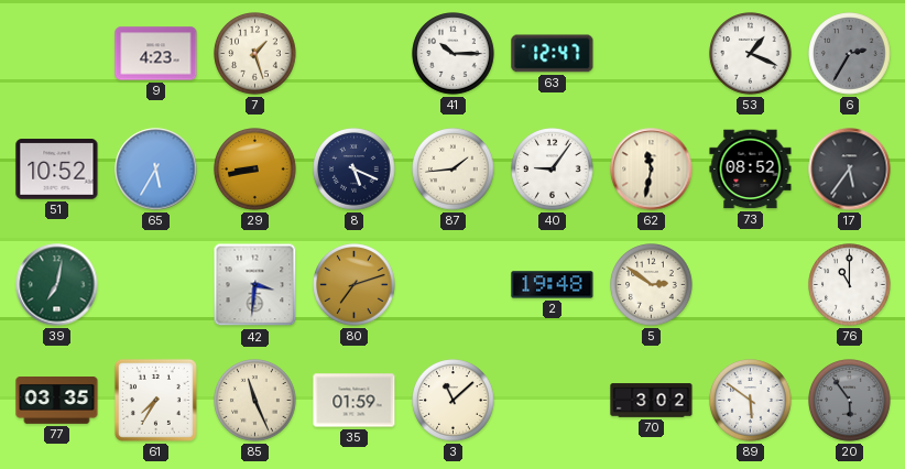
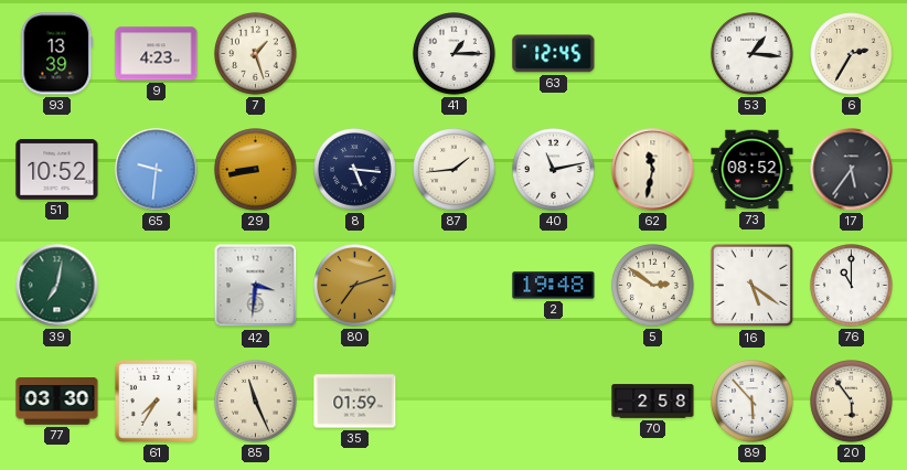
93: none -> 13:39
41: 10:15 -> 1:15
63: 12:47 -> 12:45
53: 1:19 -> 1:16
6 dial: grey -> cream
65: 5:35 -> 9:31
8: 5:19 -> 5:16
40: 9:06 -> 11:13
16: none -> 5:21
77: 03:35 -> 03:30
3: 11:08 -> none
70: 3:02 -> 2:58
89: 5:51 -> 5:53
20 dial: grey -> cream
